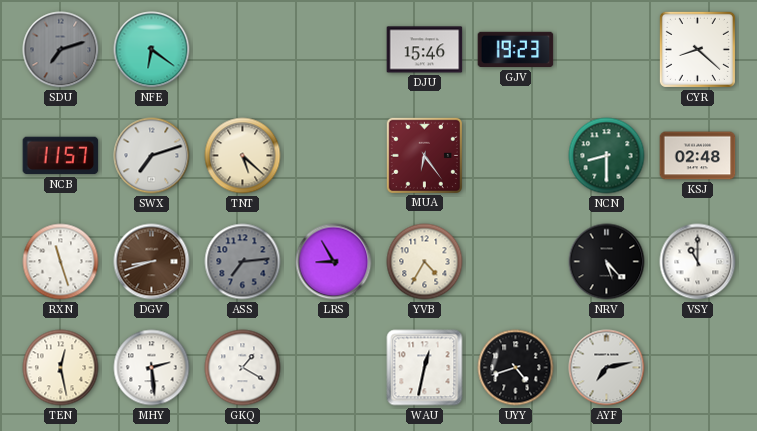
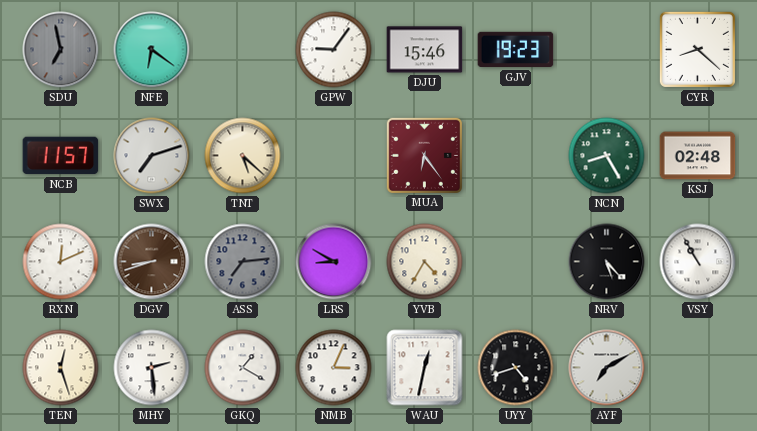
SDU: 7:12 -> 6:58
GPW: none -> 9:06
NCN: 8:30 -> 8:25
RXN: 11:27 -> 12:11
LRS: 8:55 -> 8:50
VSY: 11:00 -> 10:55
TEN: 12:28 -> 12:27
NMB: none -> 3:04
AYF: 7:13 -> 7:10
